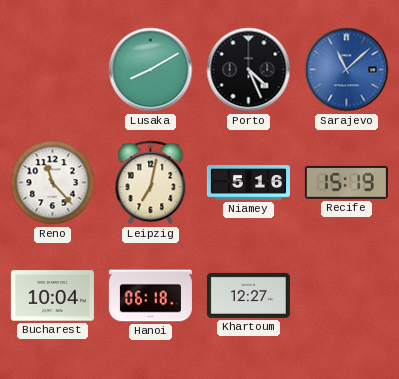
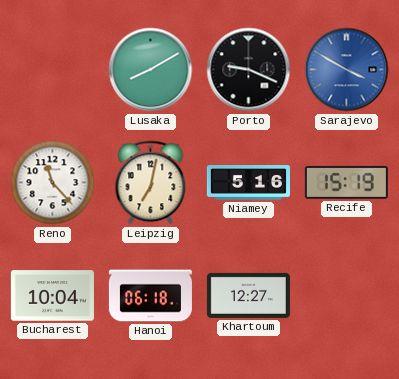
Porto: 4:26 -> 9:19
Sarajevo: 11:08 -> 3:50
